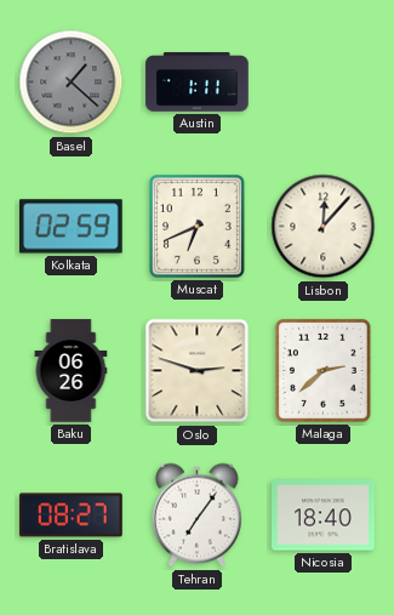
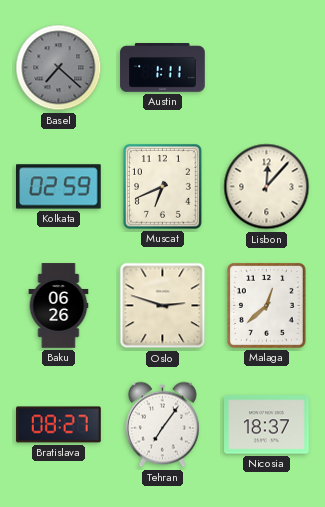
Basel: 1:22 -> 7:22
Malaga: 2:38 -> 12:38
Nicosia: 18:40 -> 18:37
